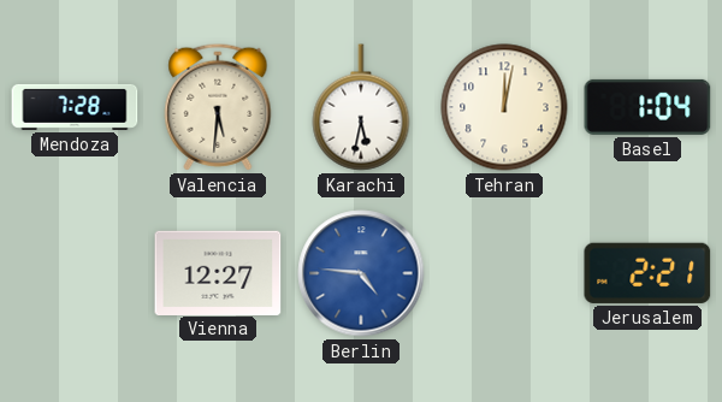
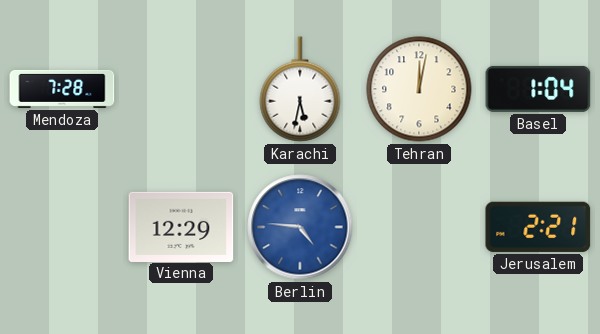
Valencia: 5:31 -> none
Vienna: 12:27 -> 12:29
